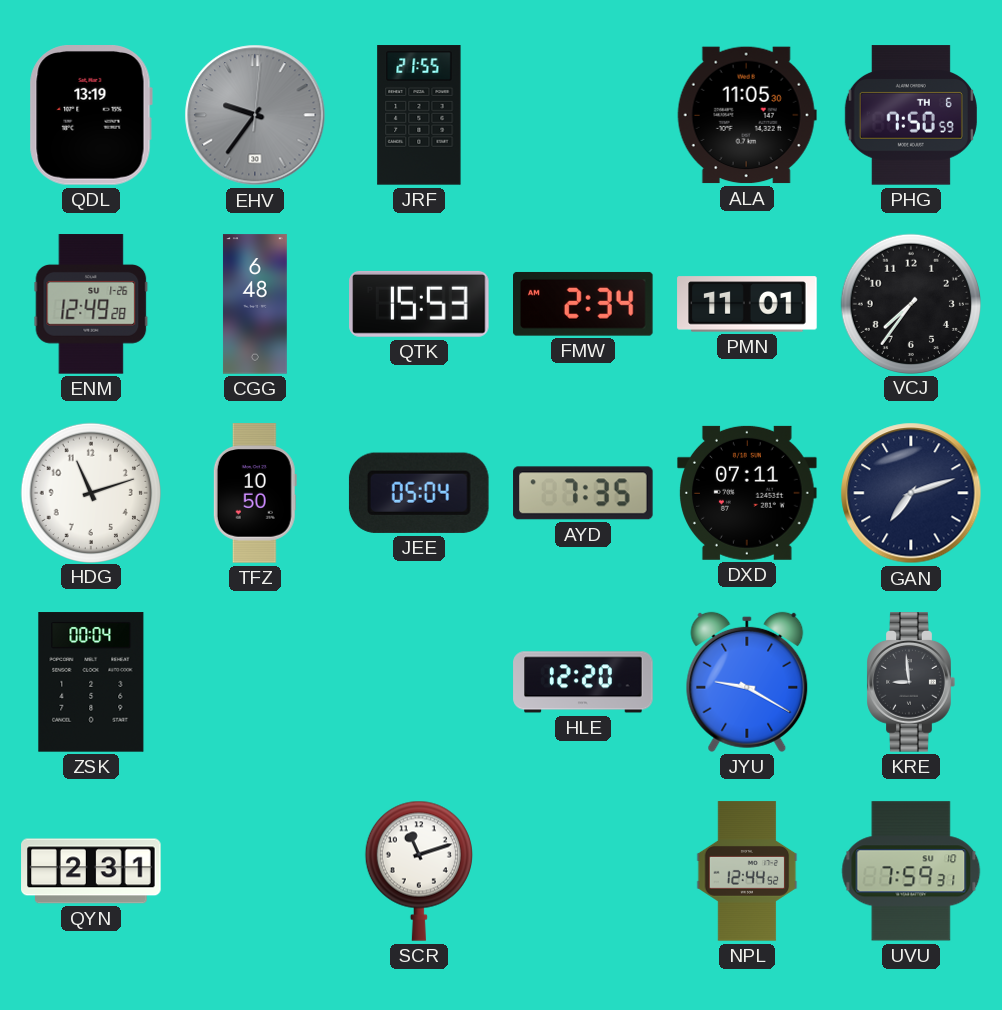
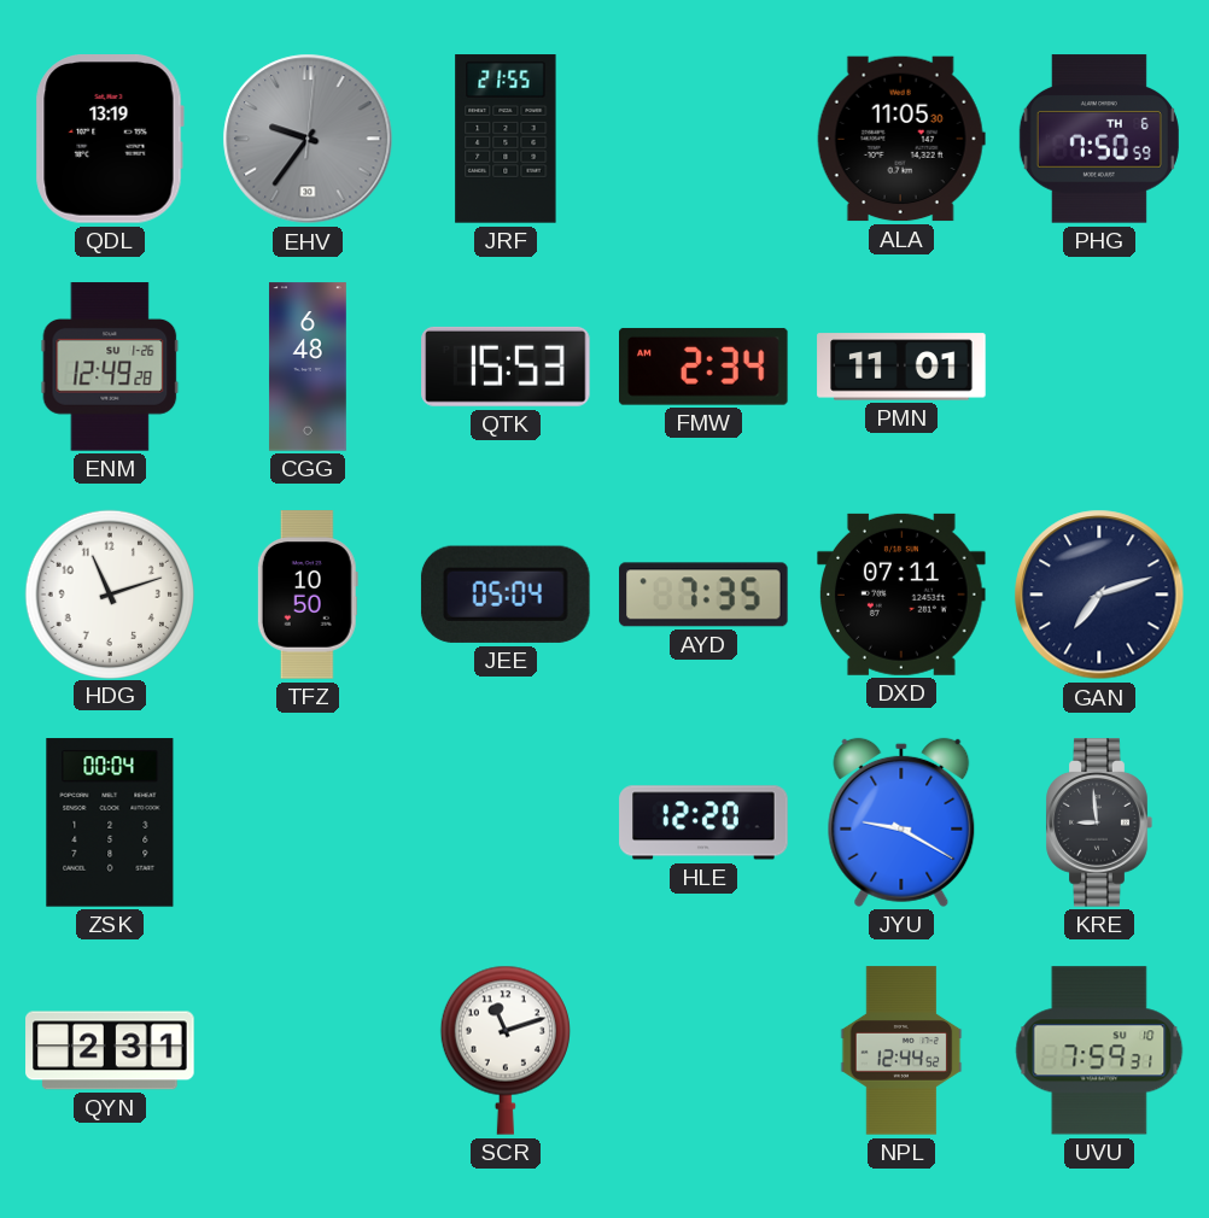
VCJ: 7:36 -> none
